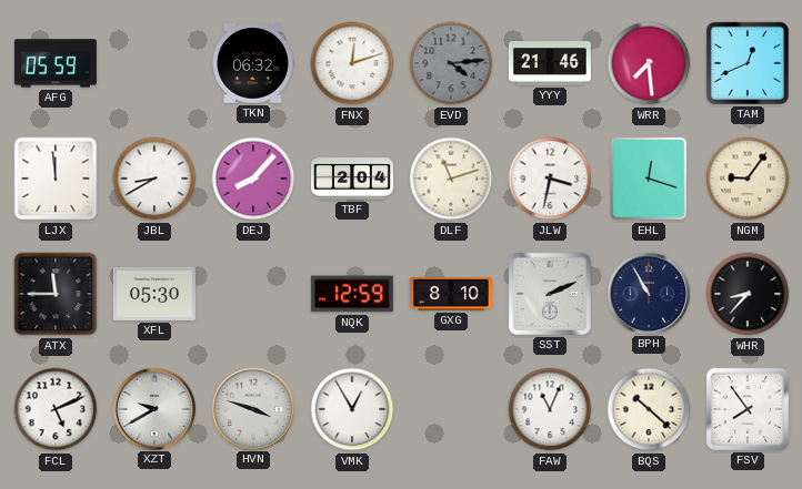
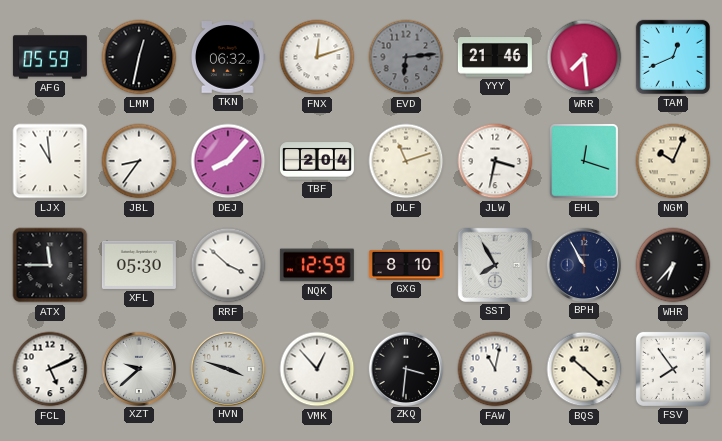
LMM: none -> 12:32
EVD: 4:14 -> 6:14
LJX: 11:59 -> 10:59
JBL: 8:40 -> 8:36
NGM: 9:06 -> 10:04
RRF: none -> 3:52
SST: 2:11 -> 7:55
WHR: 8:37 -> 6:37
XZT: 9:40 -> 9:38
VMK: 12:55 -> 12:53
ZKQ: none -> 3:31
FAW: 11:04 -> 11:02
